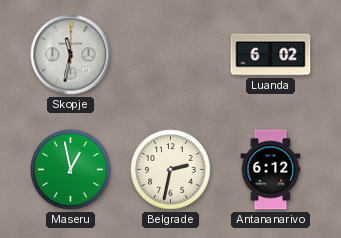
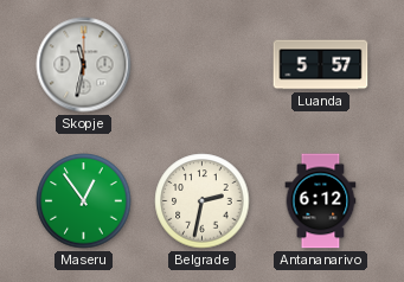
Luanda: 6:02 -> 5:57
Maseru: 12:58 -> 12:54
